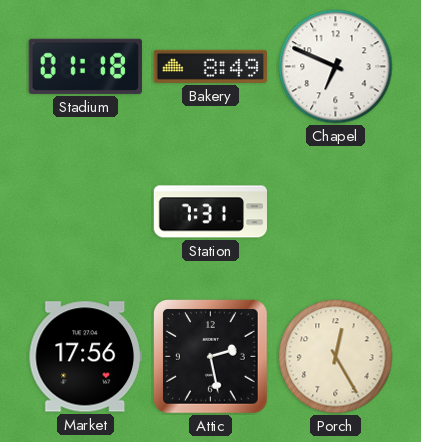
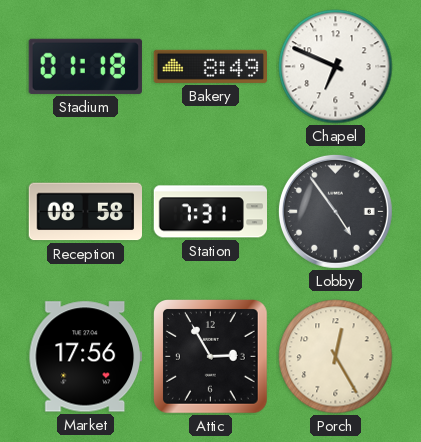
Reception: none -> 08:58
Lobby: none -> 4:54
Attic: 2:28 -> 2:55
